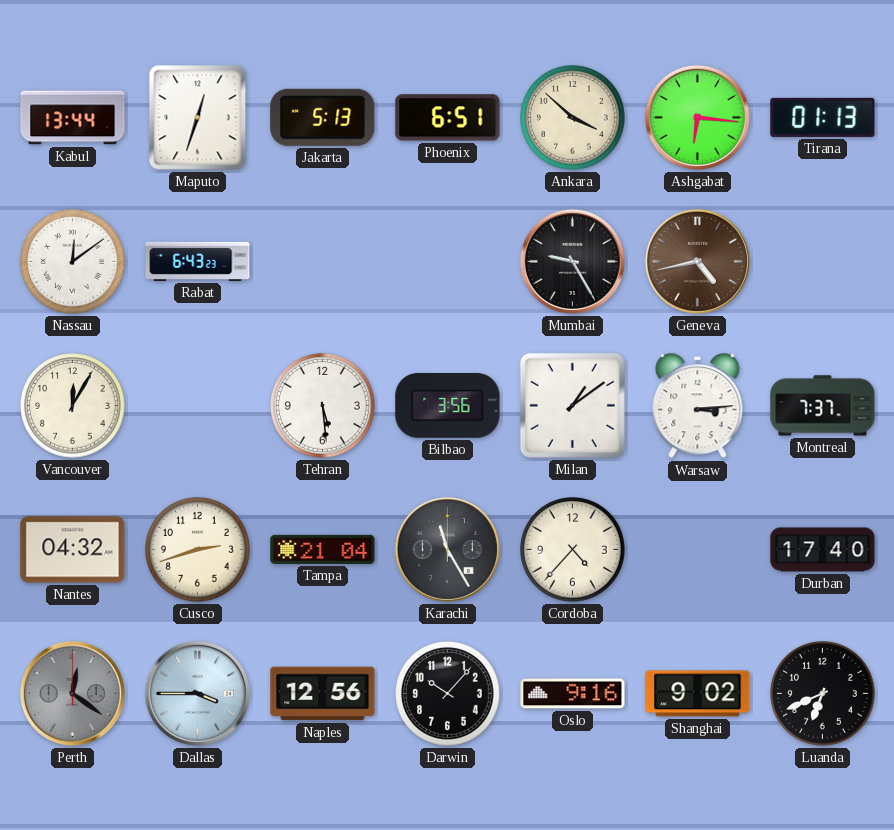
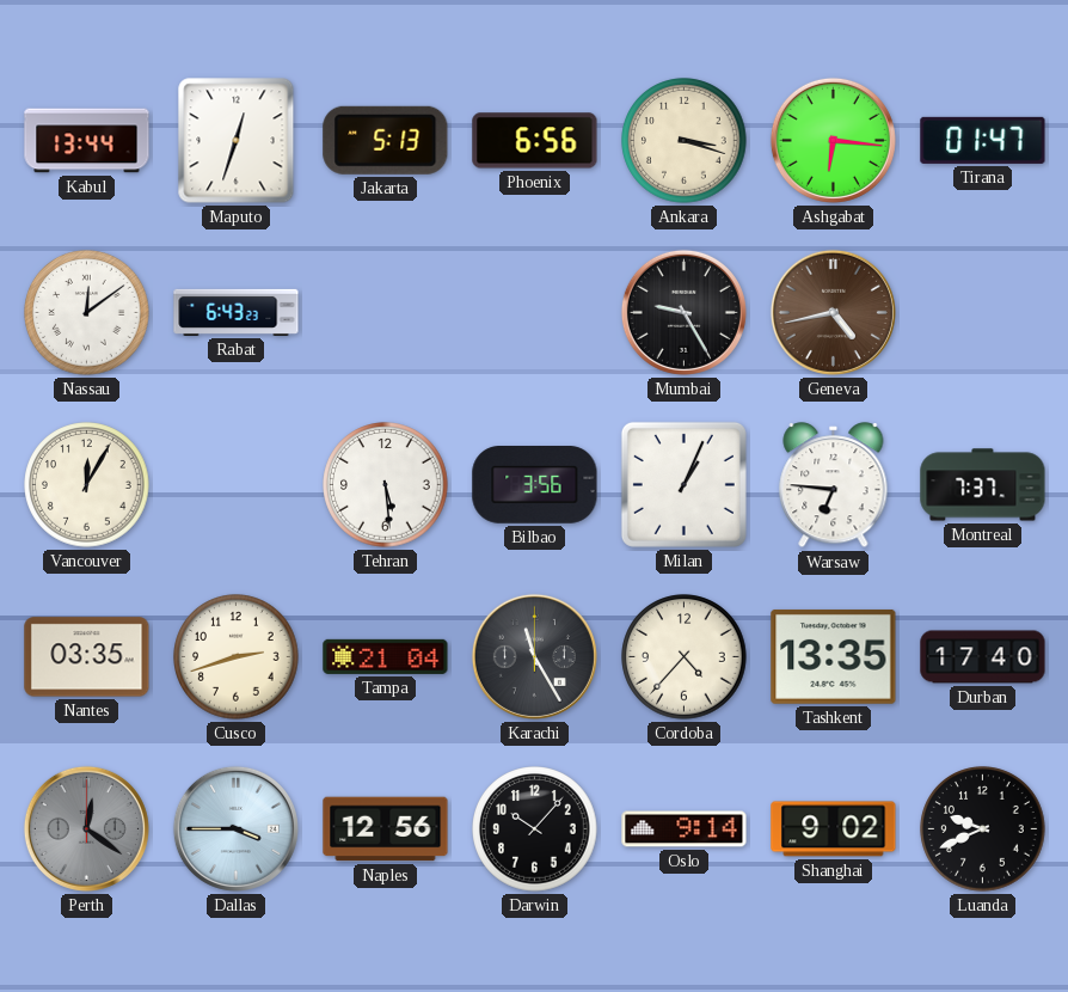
Phoenix: 6:51 -> 6:56
Ankara: 3:52 -> 3:18
Tirana: 01:13 -> 01:47
Milan: 1:09 -> 1:04
Warsaw: 3:14 -> 6:46
Nantes: 04:32 -> 03:35
Tashkent: none -> 13:35
Oslo: 9:16 -> 9:14
Luanda: 6:41 -> 9:41
